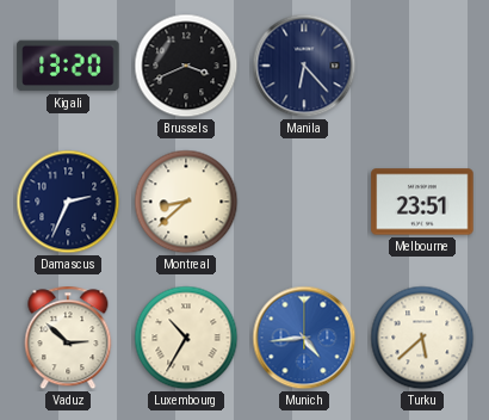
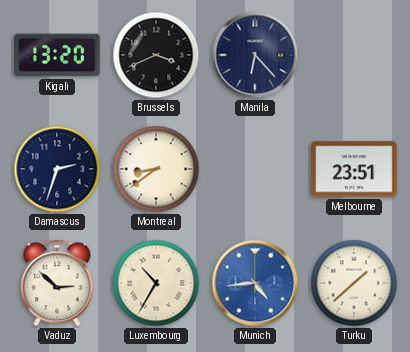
Damascus: 2:34 -> 2:33
Montreal: 8:38 -> 8:39
Turku: 5:38 -> 1:38
